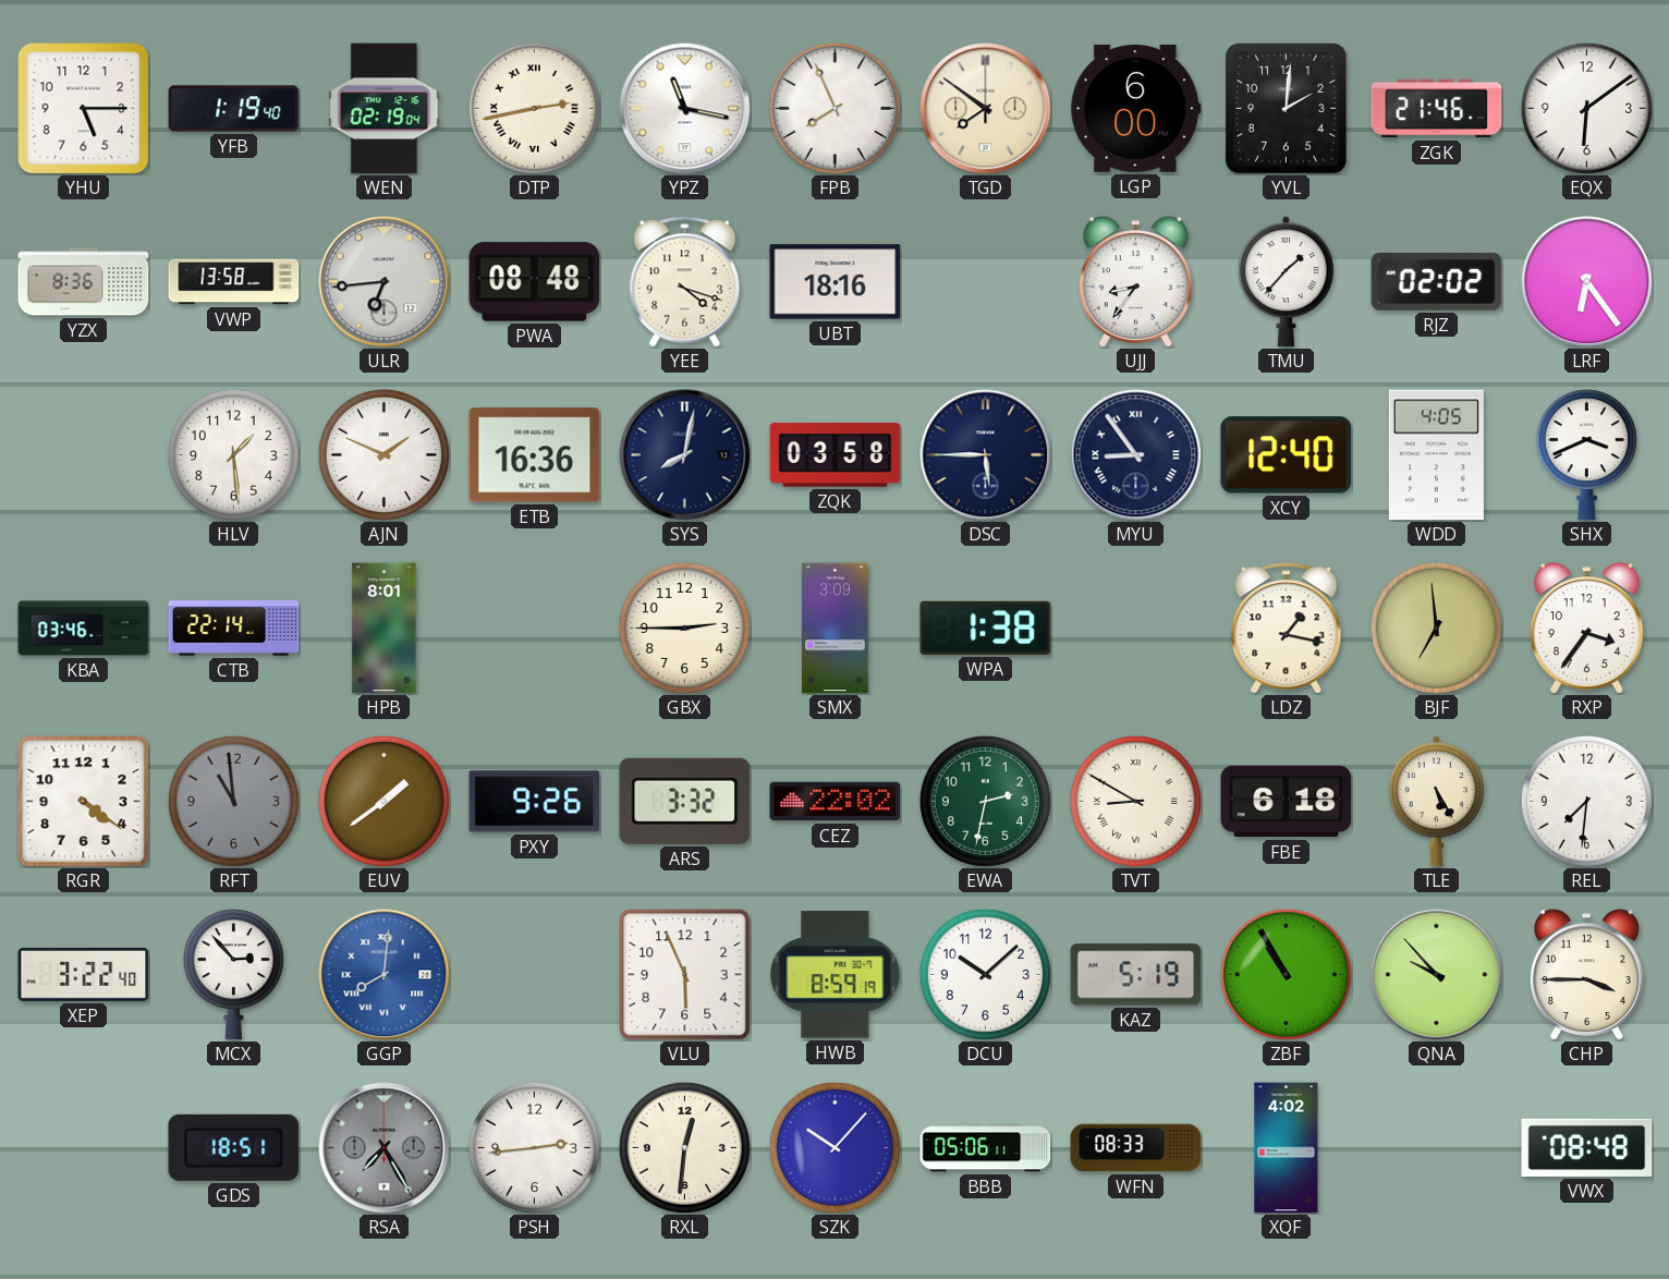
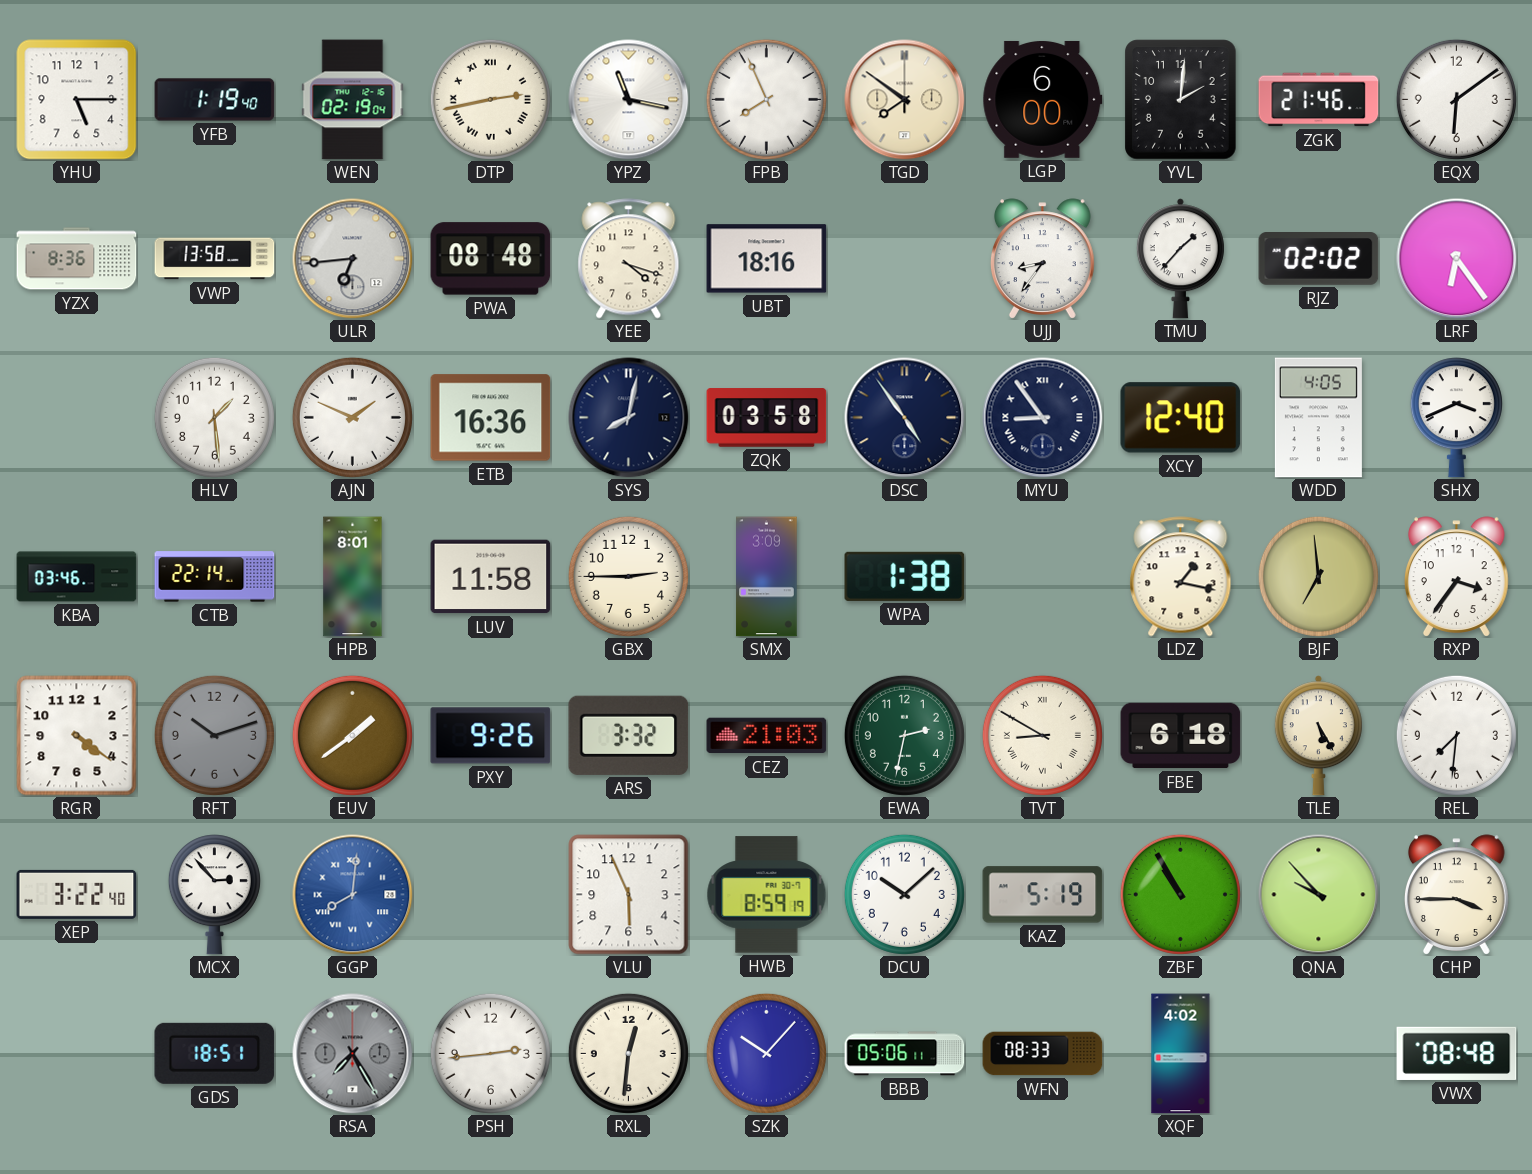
DSC: 5:45 -> 4:54
LUV: none -> 11:58
RFT: 10:59 -> 10:12
CEZ: 22:02 -> 21:03
